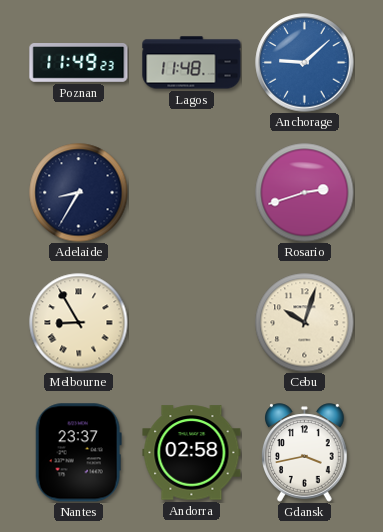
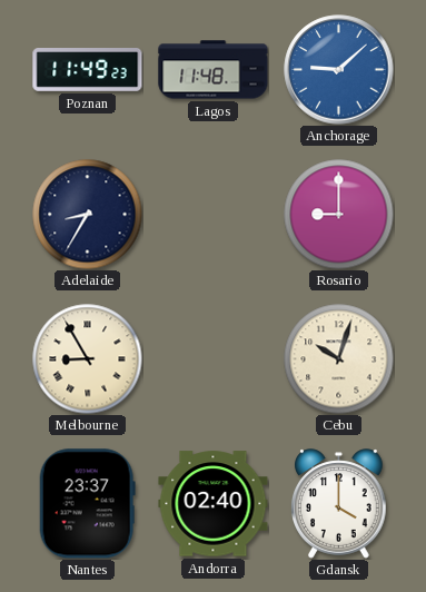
Rosario: 2:42 -> 9:00
Andorra: 02:58 -> 02:40
Gdansk: 3:43 -> 4:00
